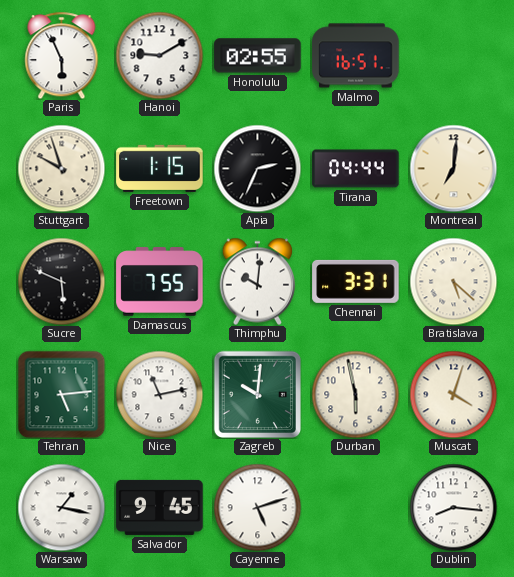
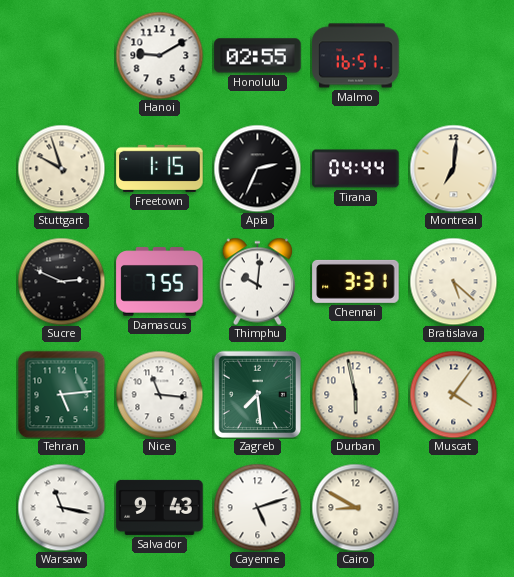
Paris: 5:56 -> none
Sucre: 5:49 -> 2:49
Nice: 11:13 -> 11:16
Zagreb: 10:01 -> 7:29
Muscat: 4:03 -> 4:06
Warsaw: 1:17 -> 11:17
Salvador: 9:45 -> 9:43
Cairo: none -> 8:50
Dublin: 8:16 -> none
